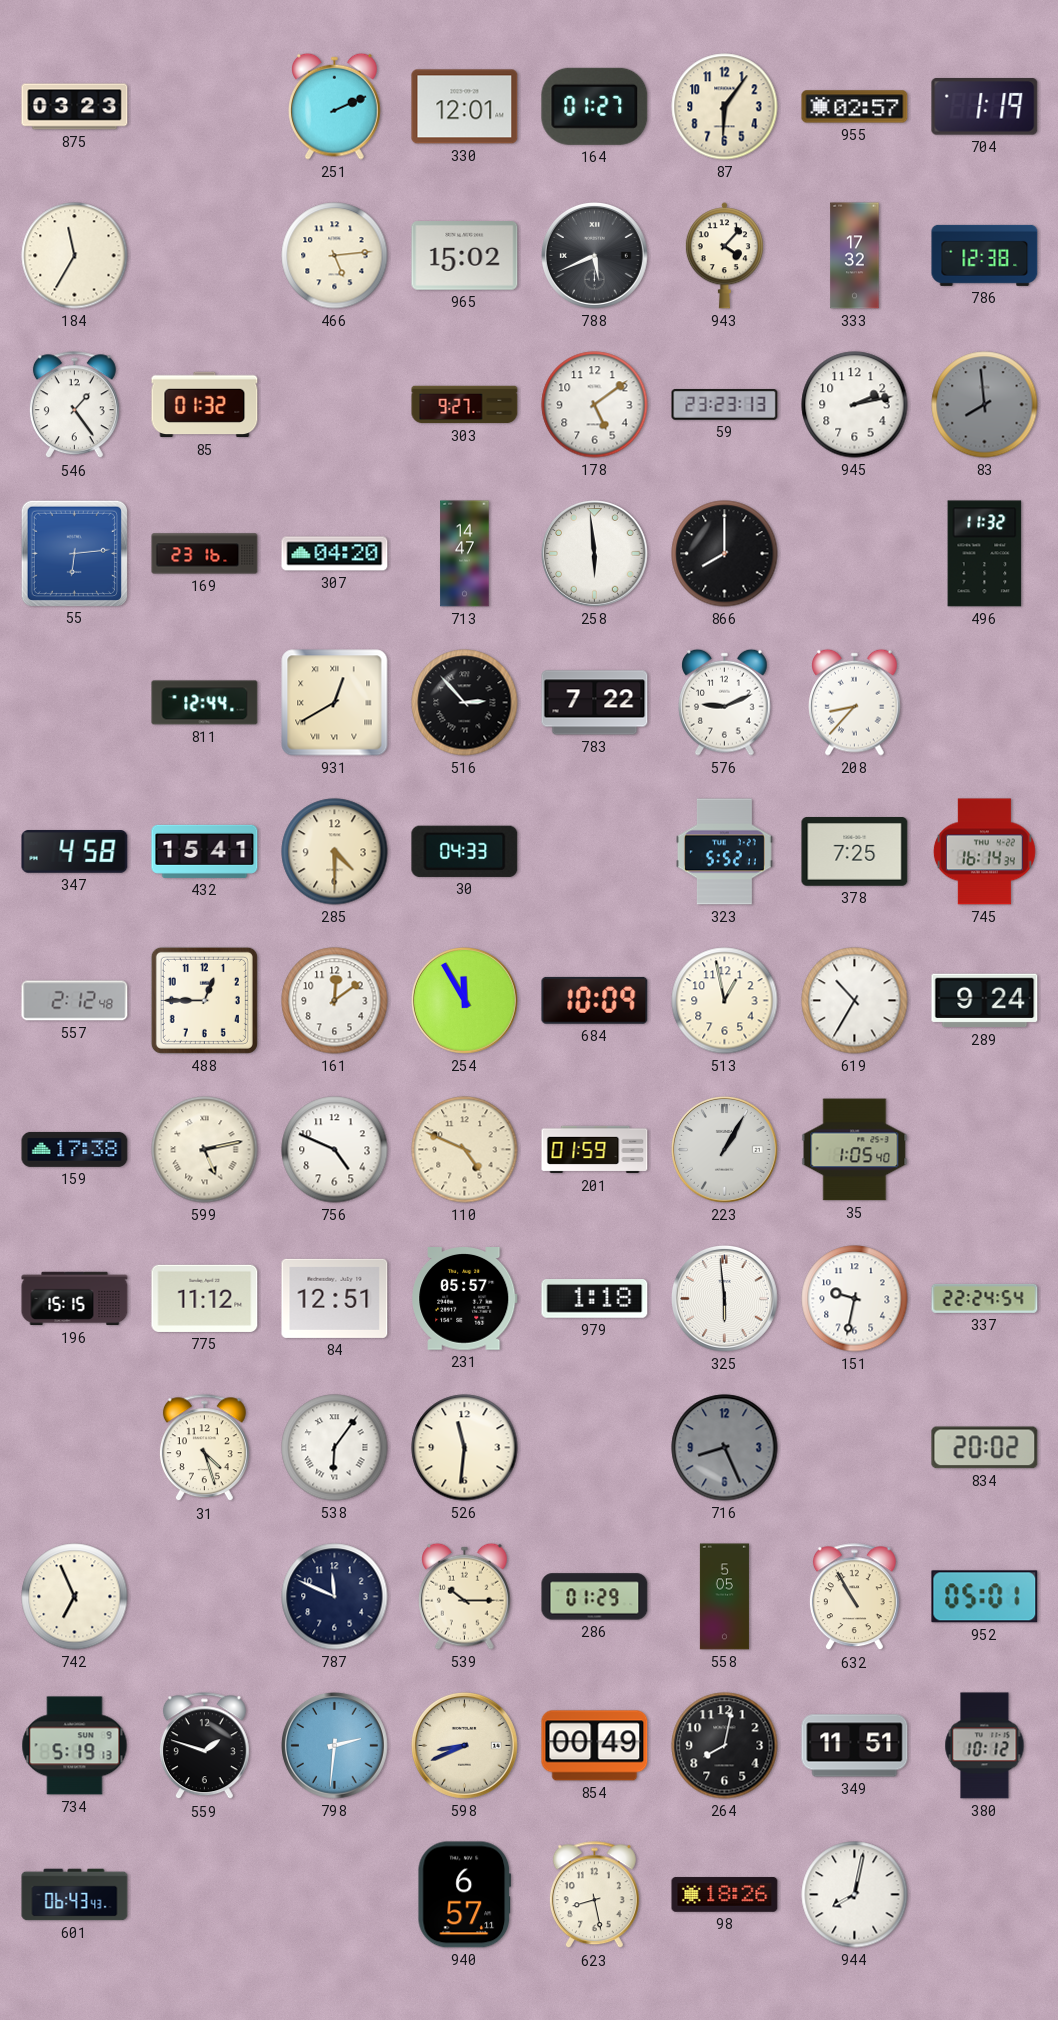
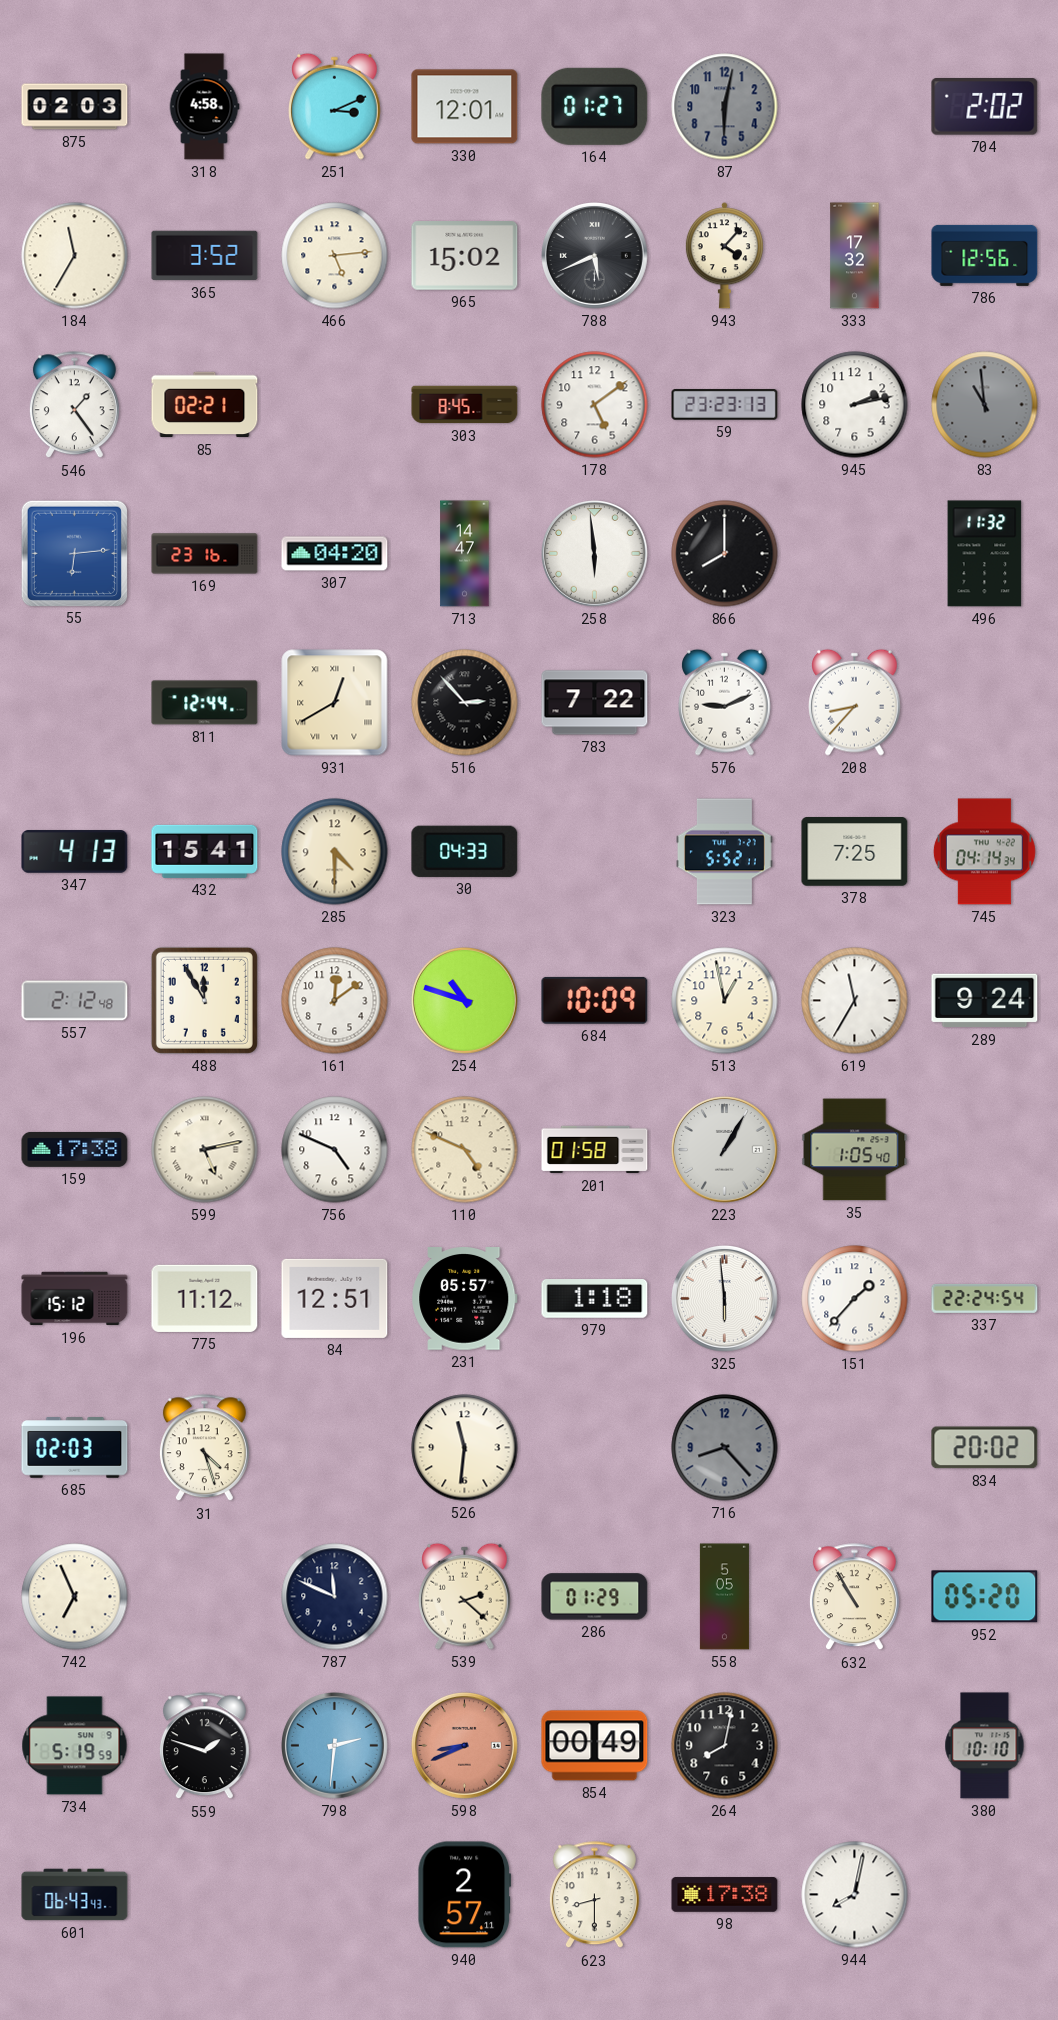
875: 03:23 -> 02:03
318: none -> 4:58
251: 2:11 -> 3:11
87: 6:06 -> 6:02
87 dial: cream -> grey
955: 02:57 -> none
704: 1:19 -> 2:02
365: none -> 3:52
786: 12:38 -> 12:56
85: 01:32 -> 02:21
303: 9:27 -> 8:45
83: 7:59 -> 10:59
347: 4:58 -> 4:13
745: 16:14 -> 04:14
488: 12:45 -> 11:55
254: 11:55 -> 10:48
619: 10:35 -> 11:35
201: 01:59 -> 01:58
196: 15:15 -> 15:12
151: 9:32 -> 1:37
685: none -> 02:03
538: 6:06 -> none
716: 8:26 -> 8:23
539: 10:15 -> 2:22
952: 05:01 -> 05:20
734: 5:19:13 -> 5:19:59
598 dial: cream -> salmon
349: 11:51 -> none
380: 10:12 -> 10:10
940: 6:57 -> 2:57
623: 8:28 -> 8:30
98: 18:26 -> 17:38
